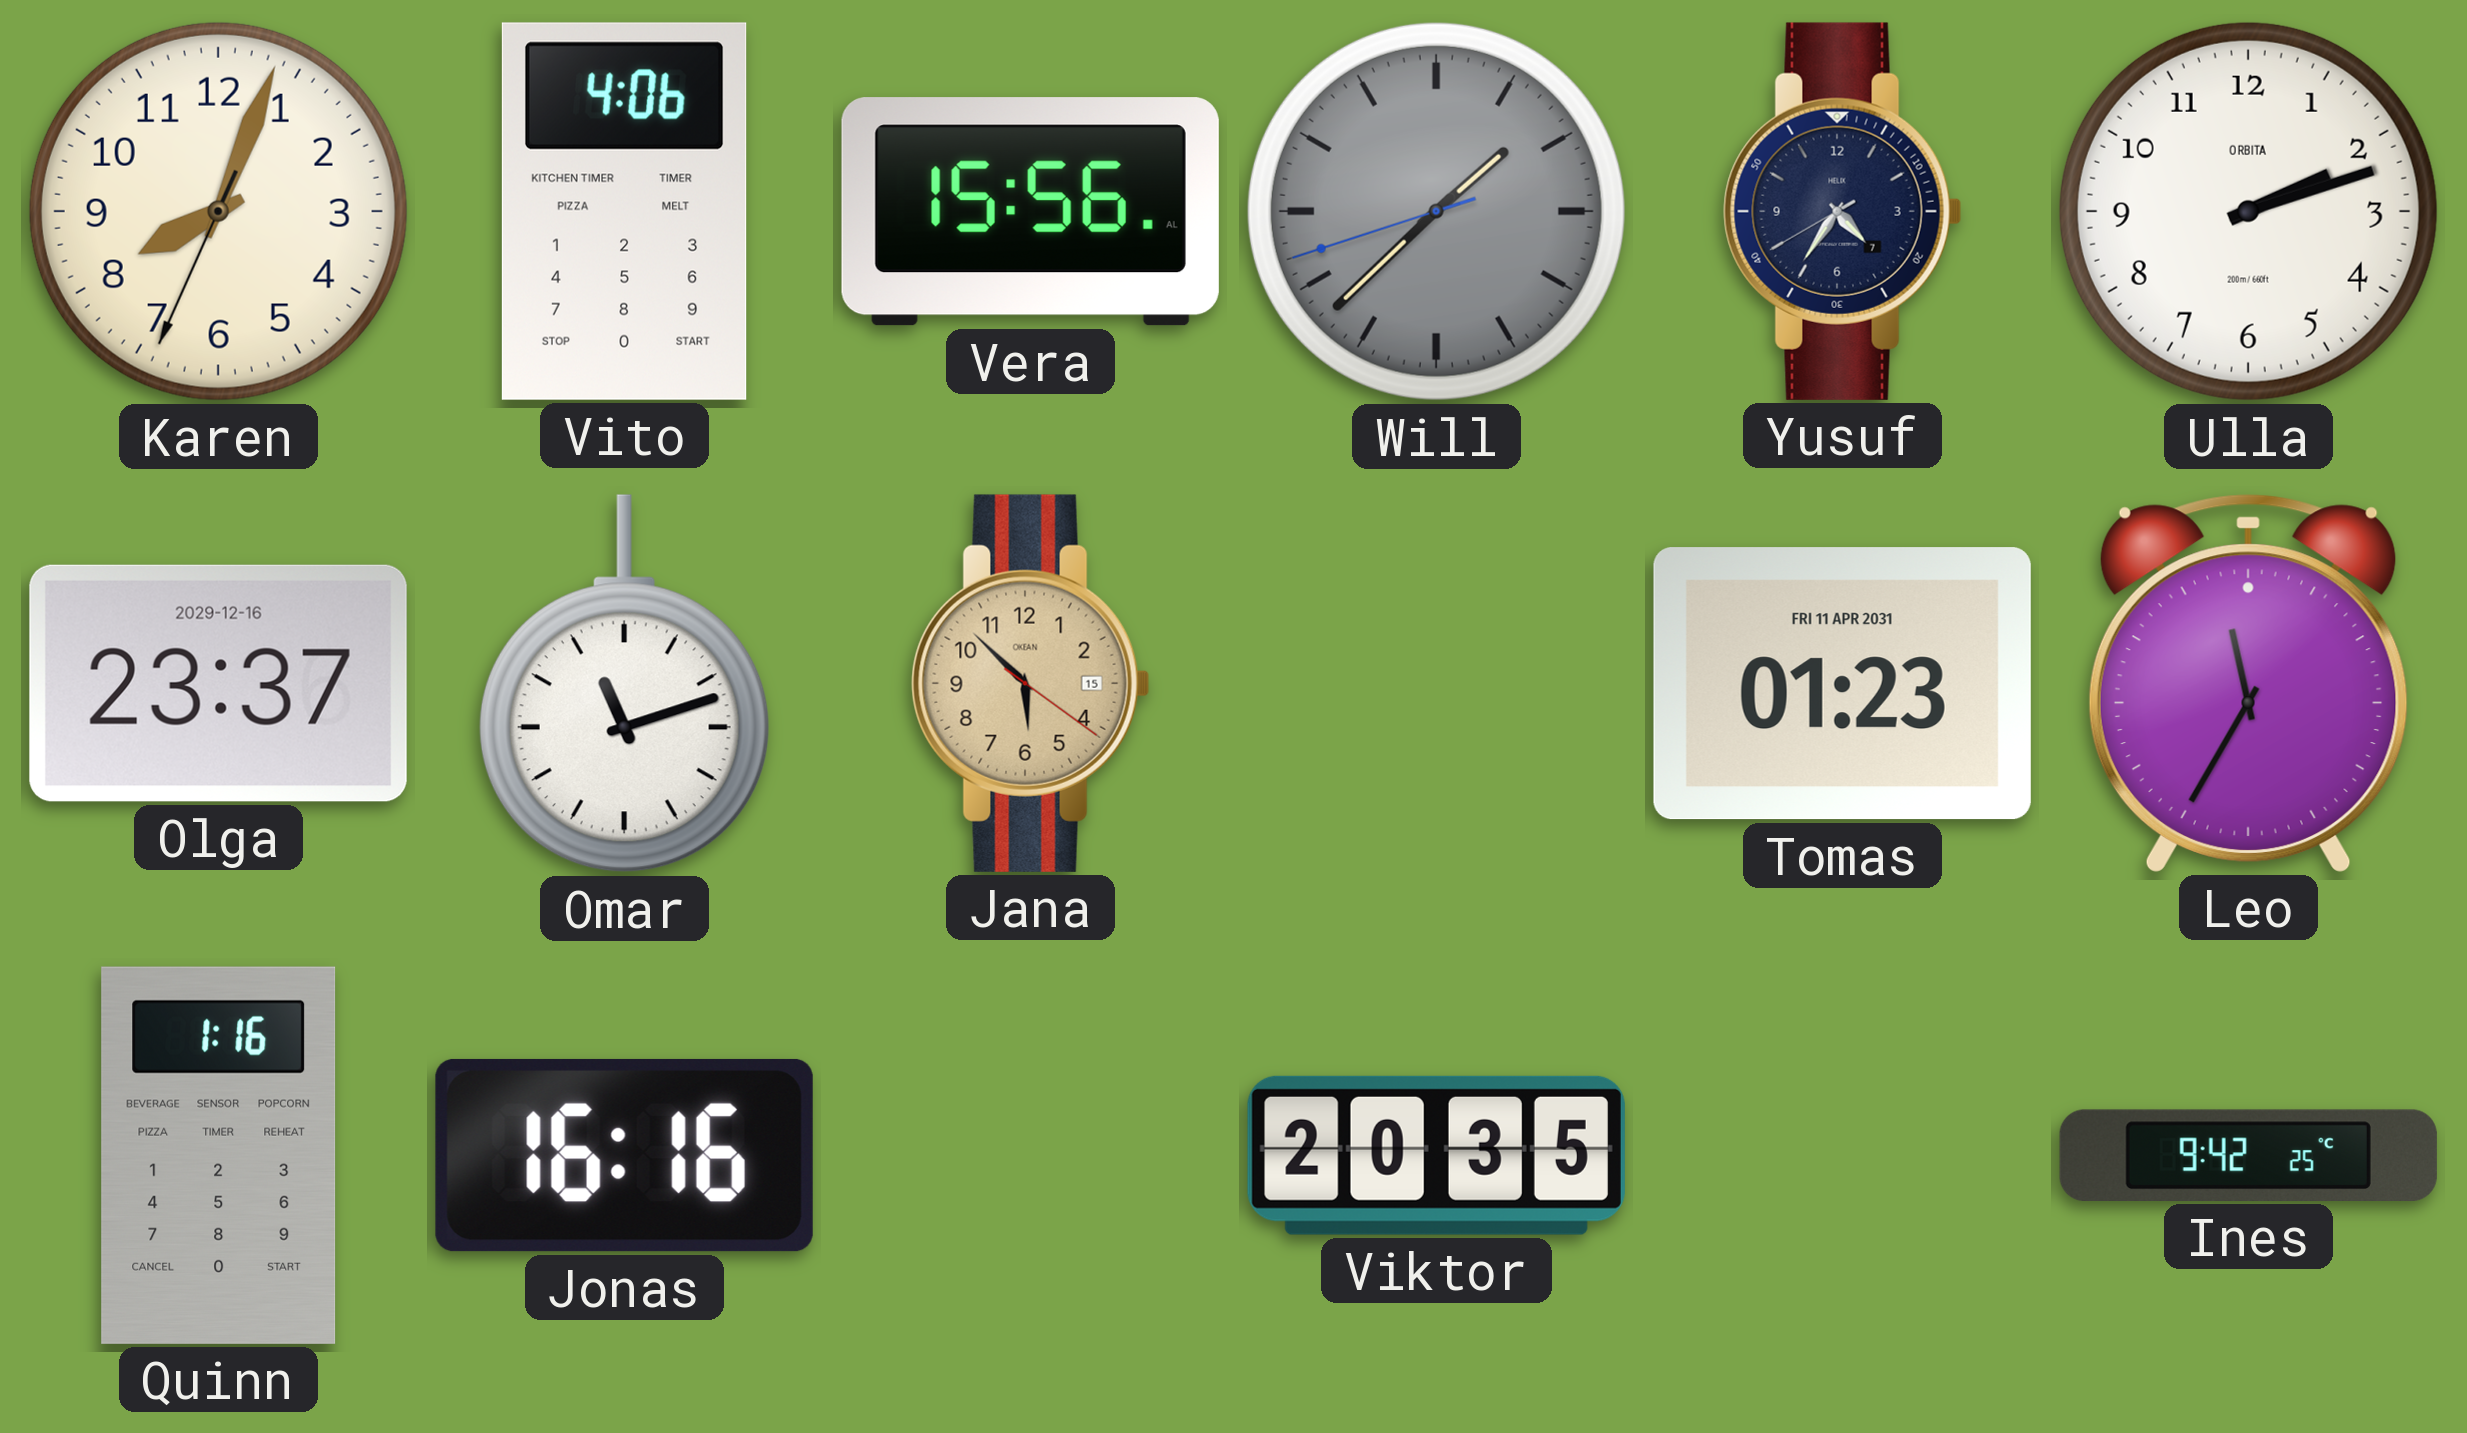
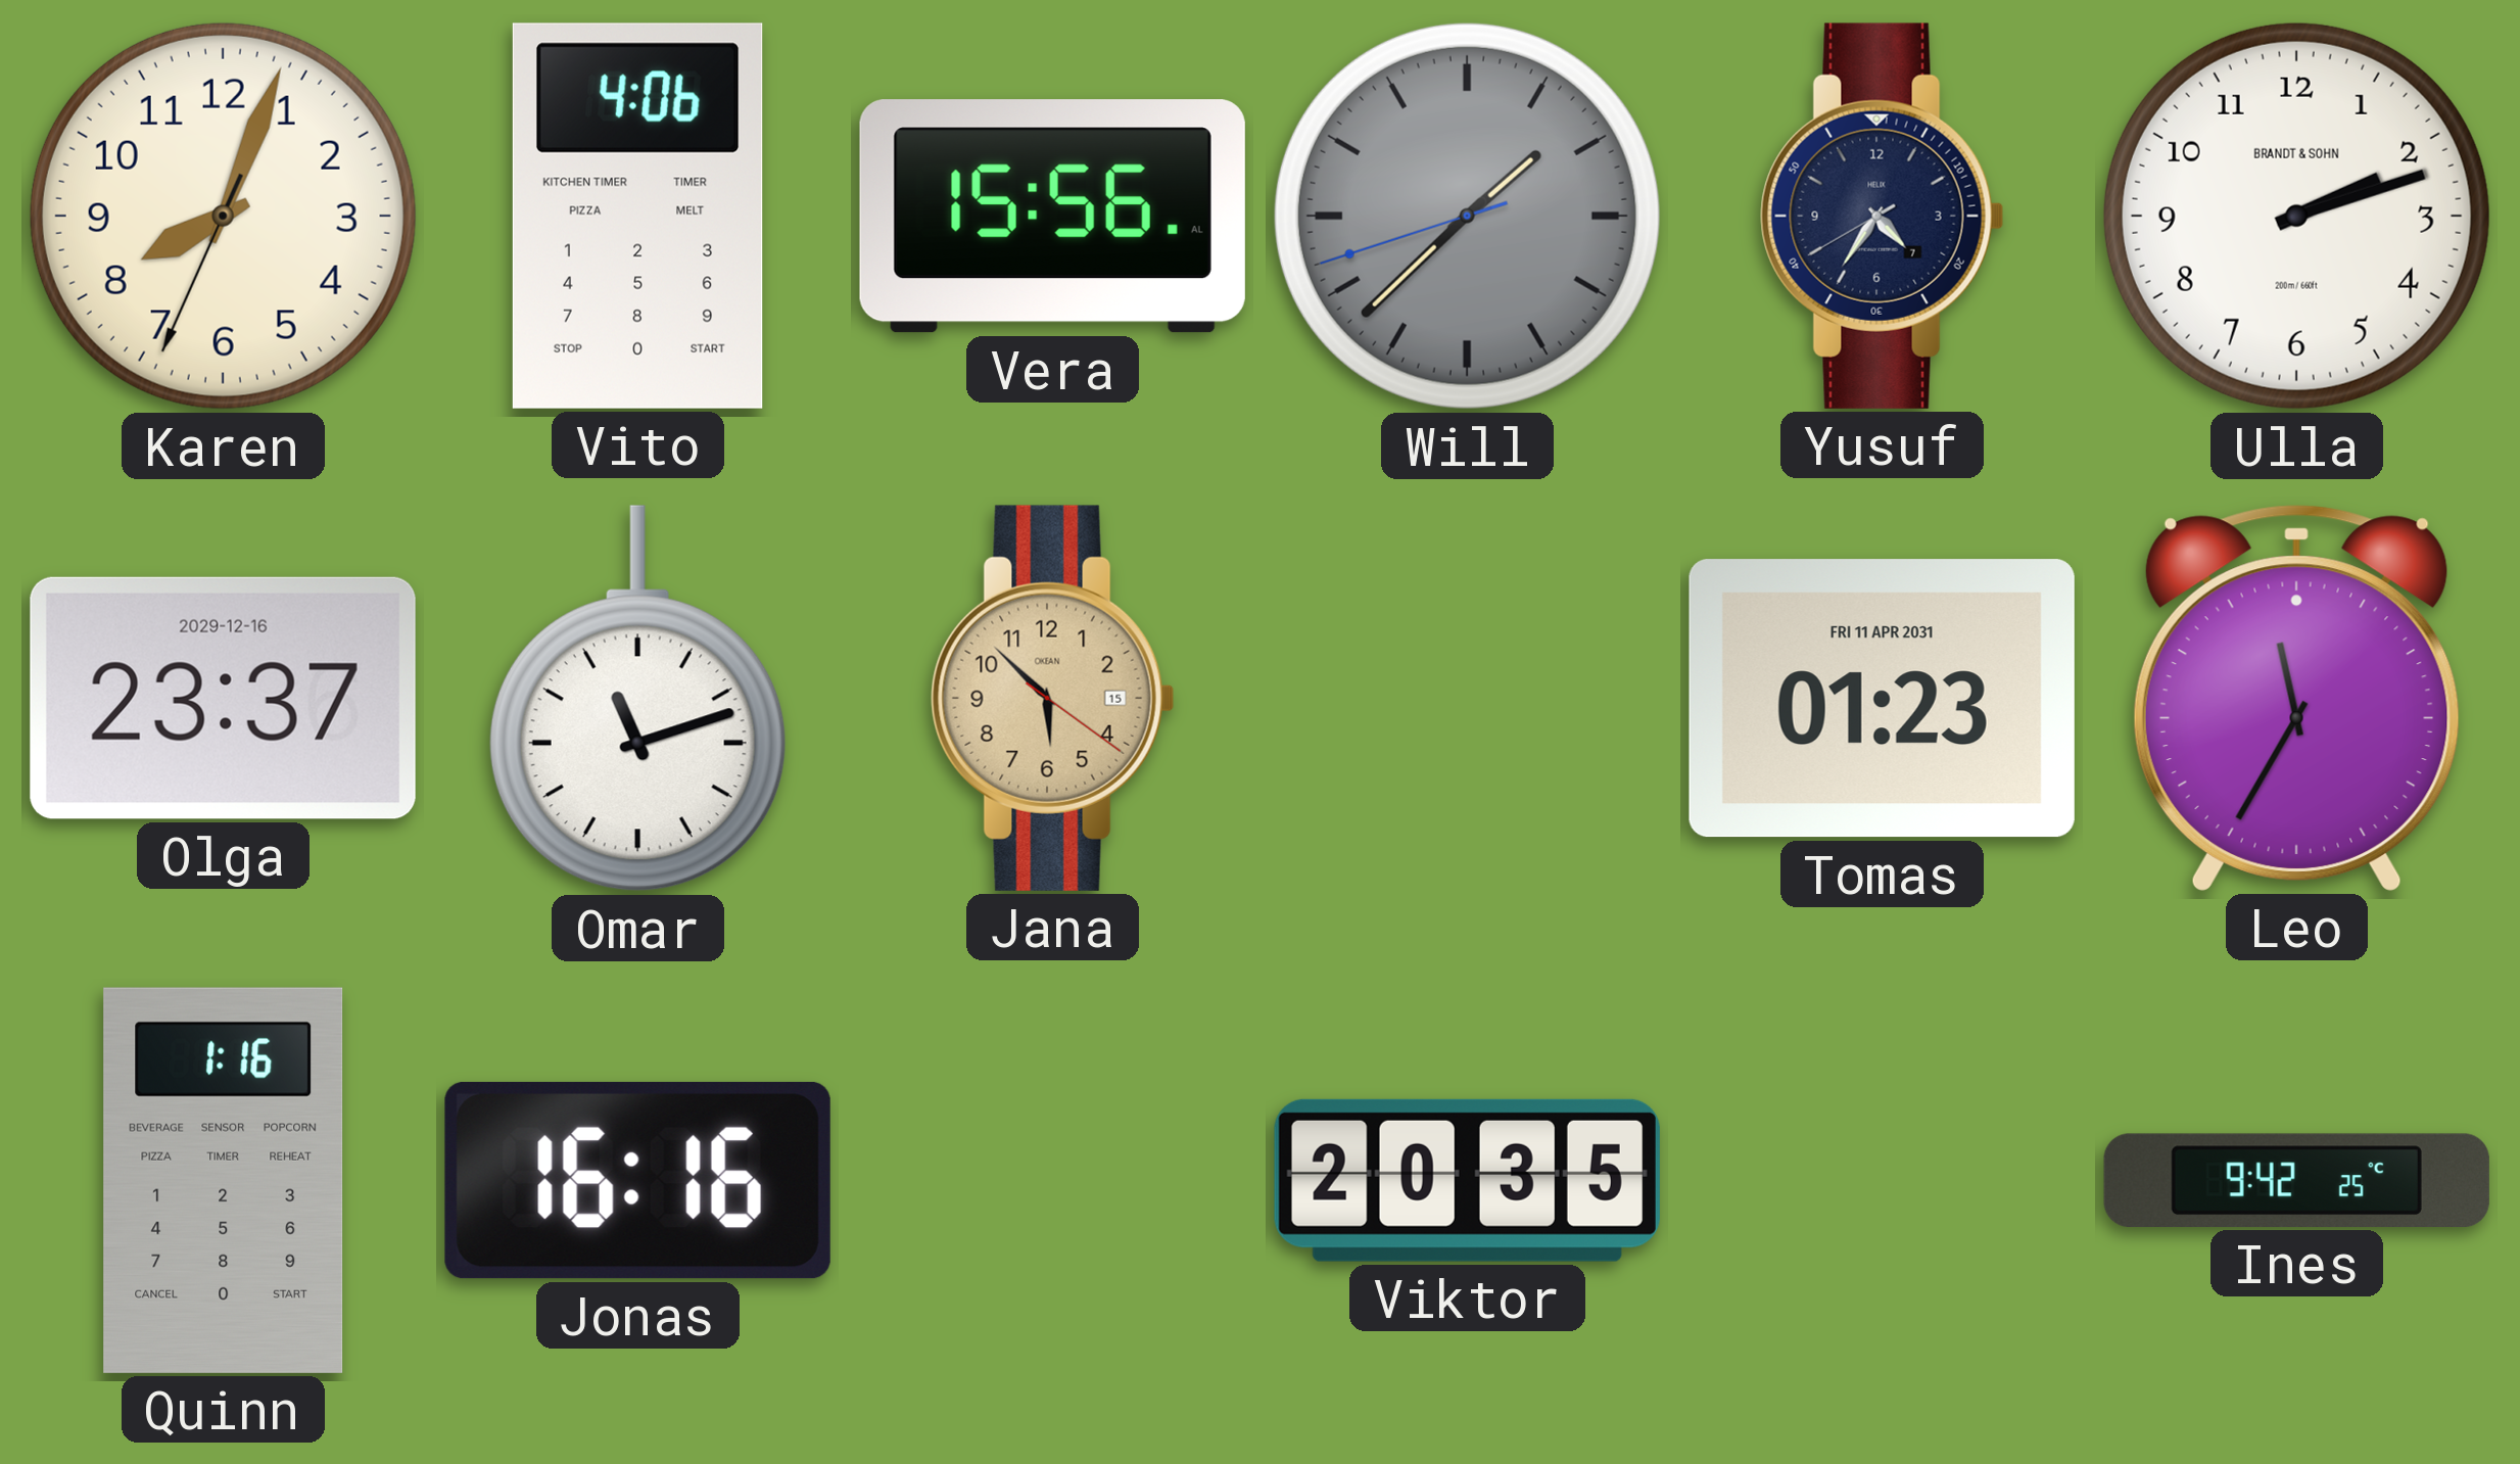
Ulla brand: ORBITA -> BRANDT & SOHN
